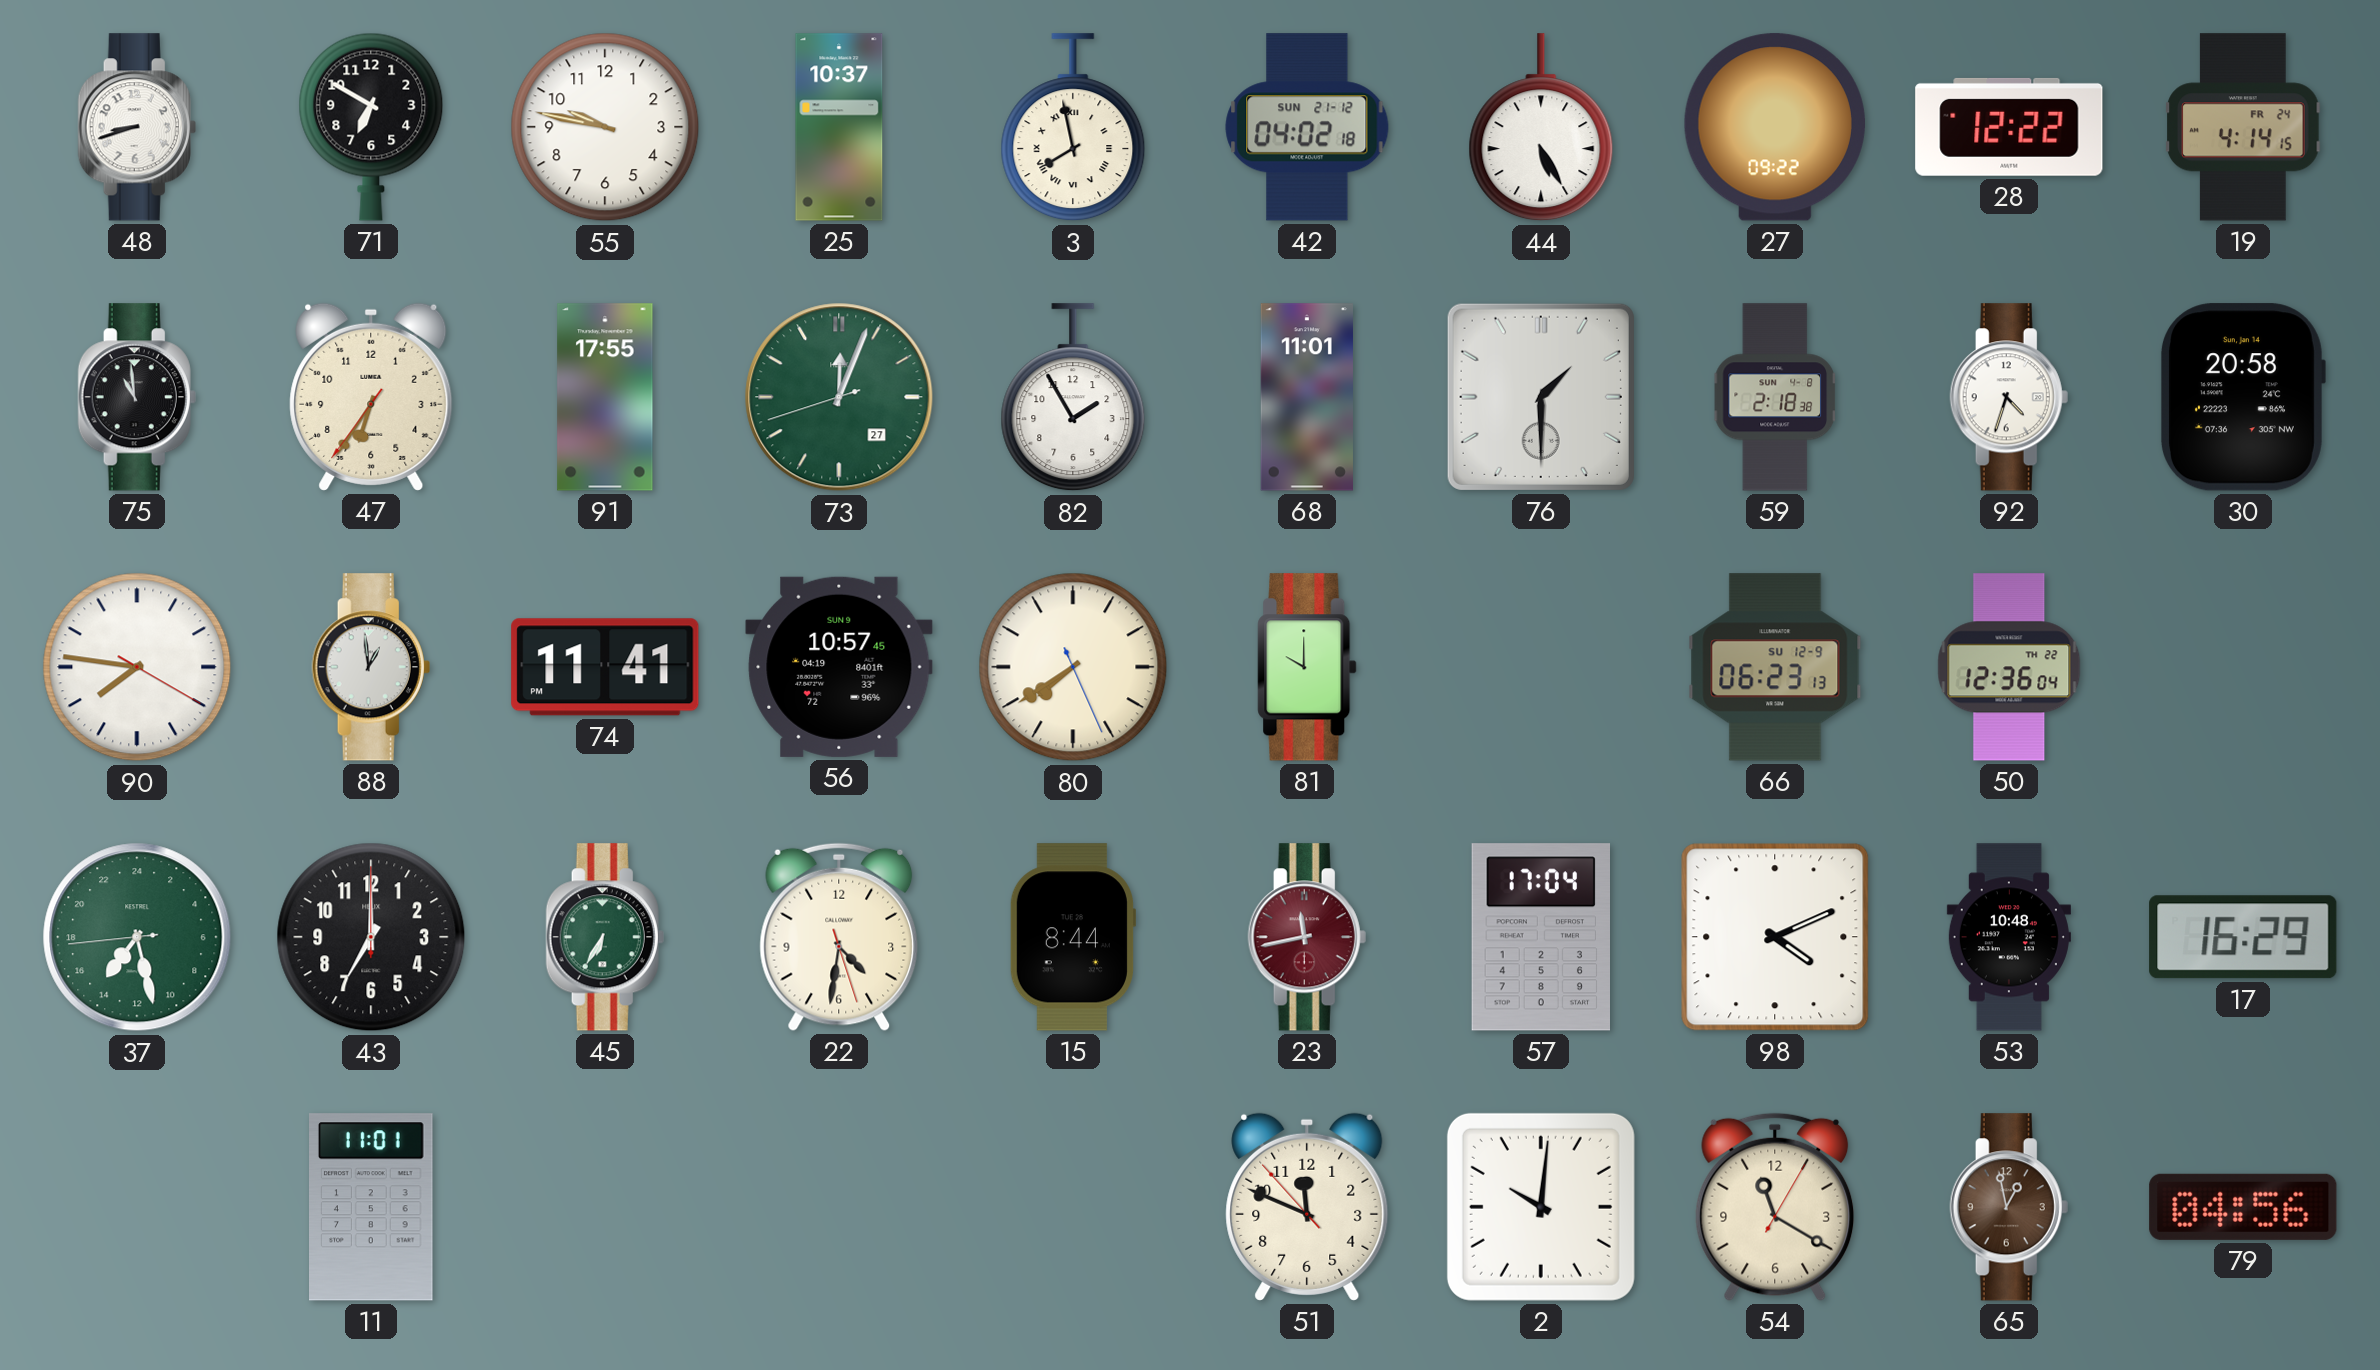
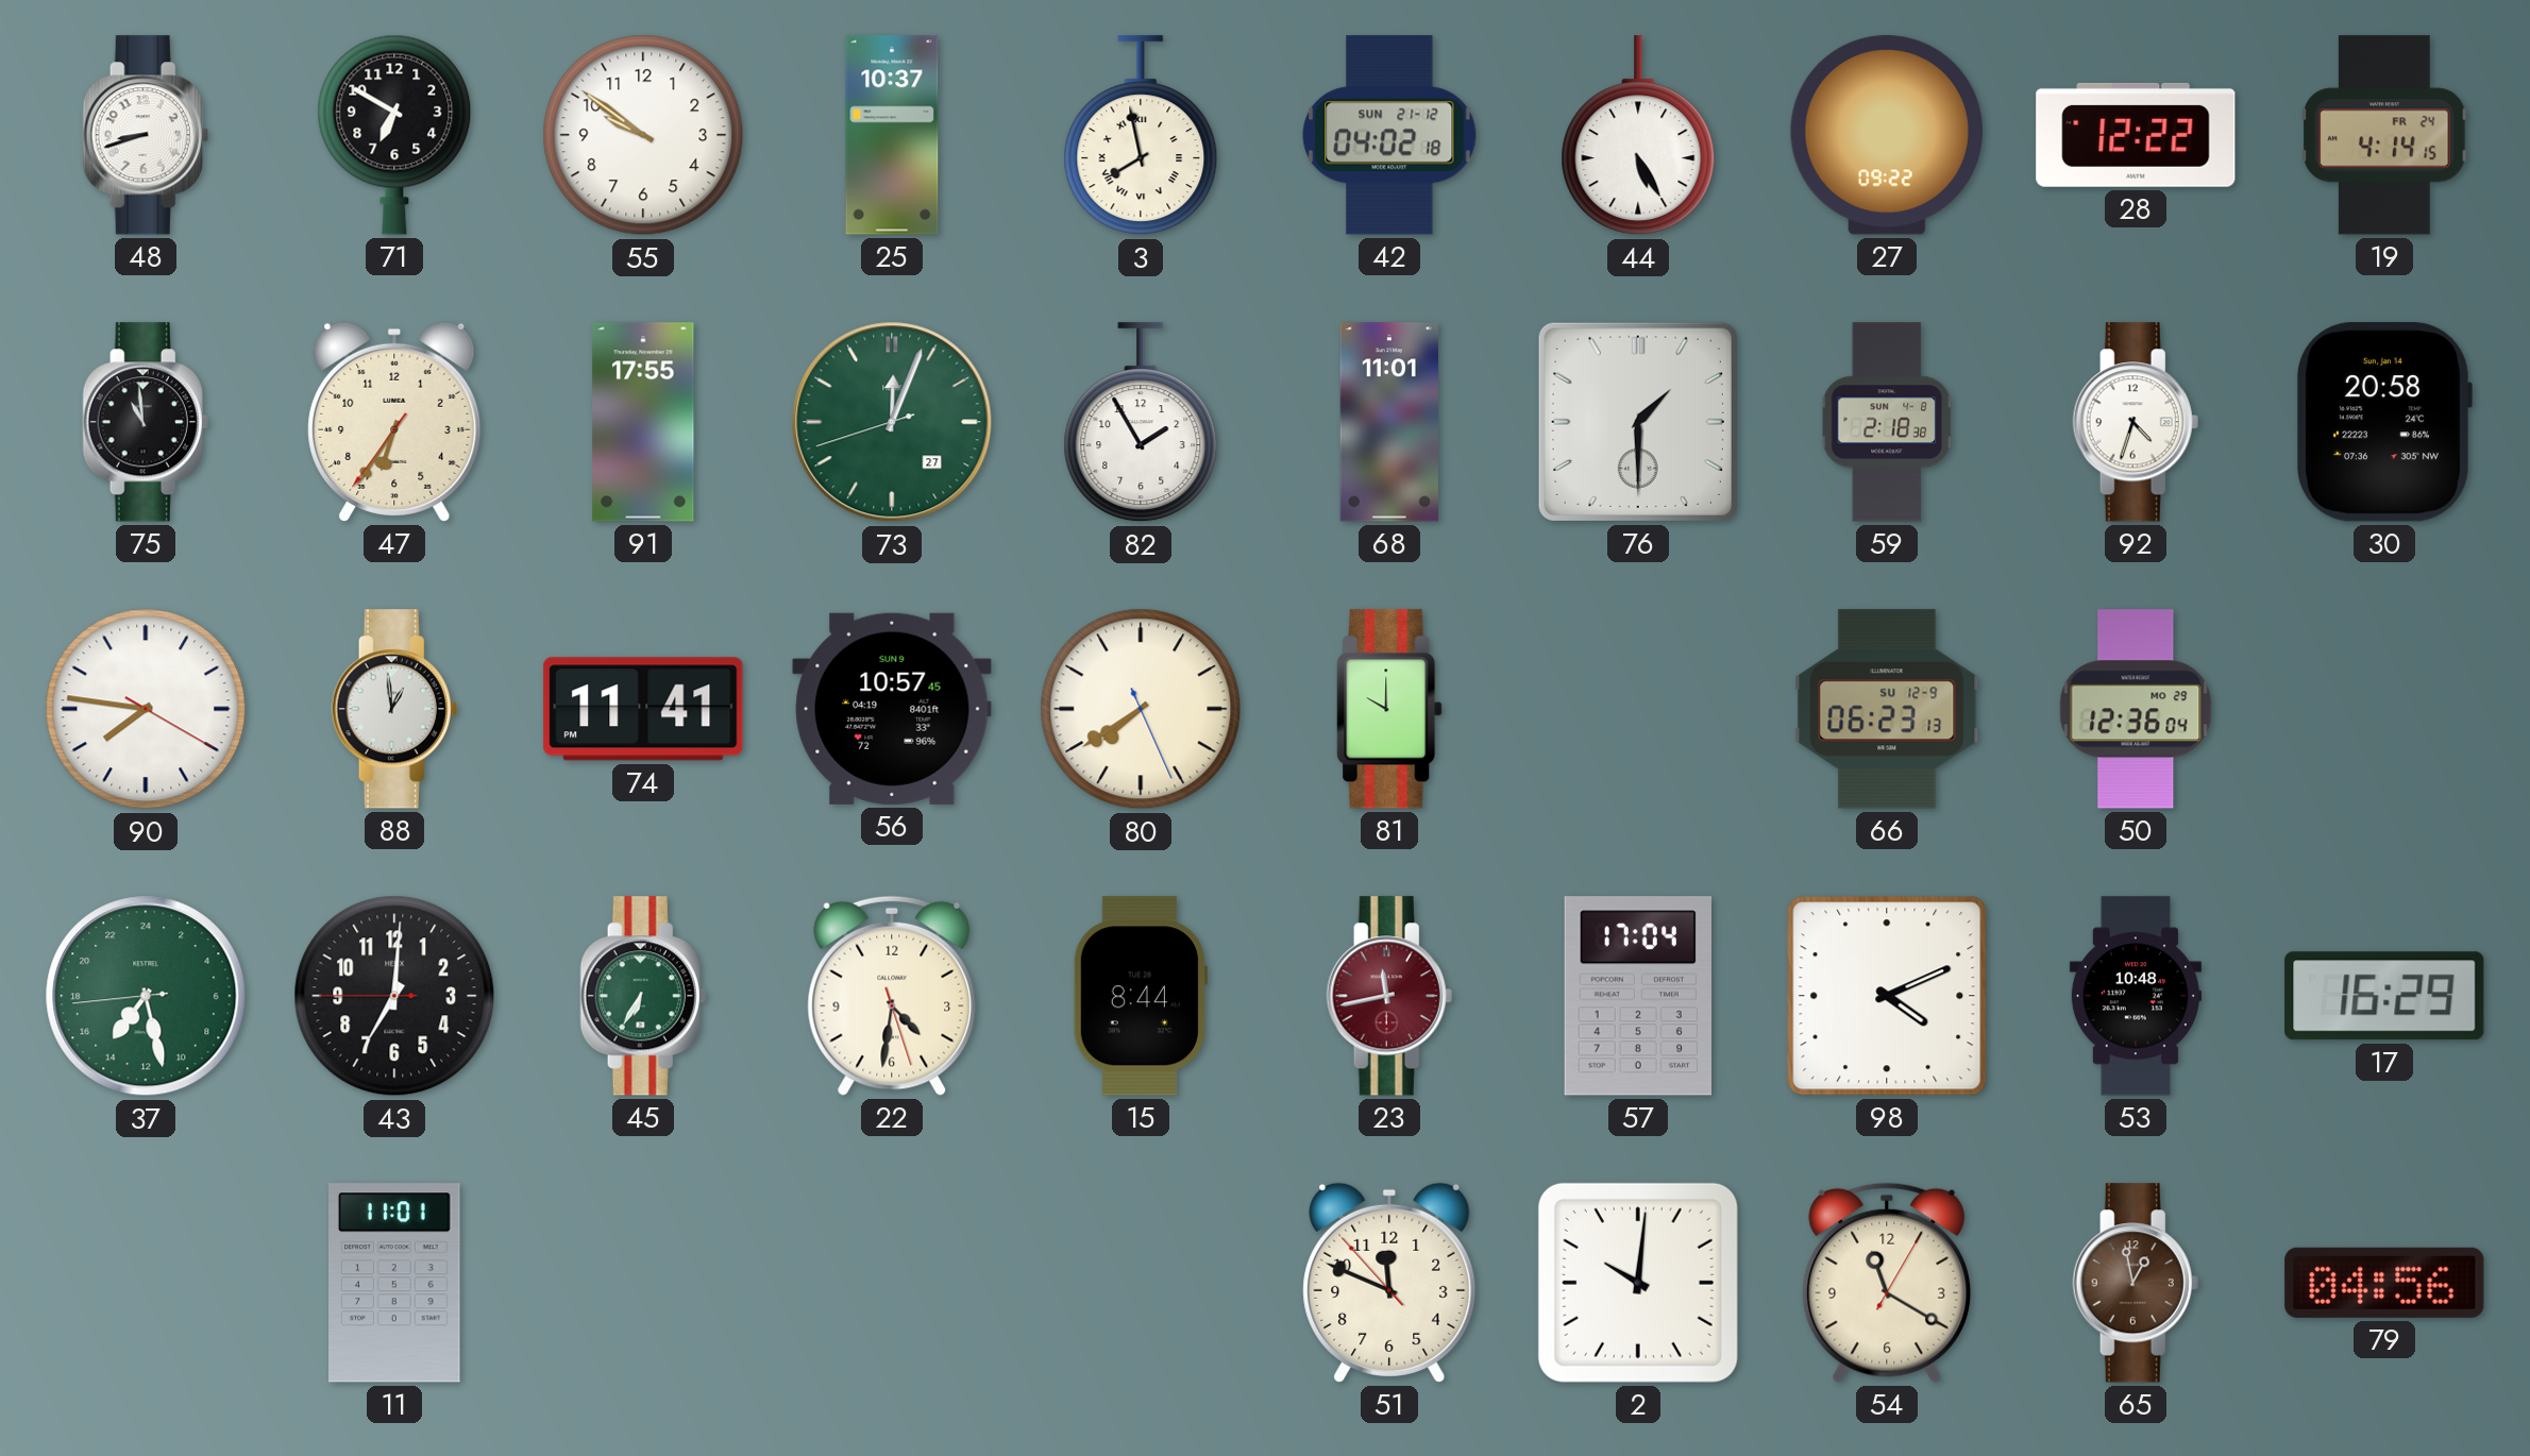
55: 9:47 -> 9:51
50 date: TH 22 -> MO 29
43: 7:00:00 -> 7:00:45
